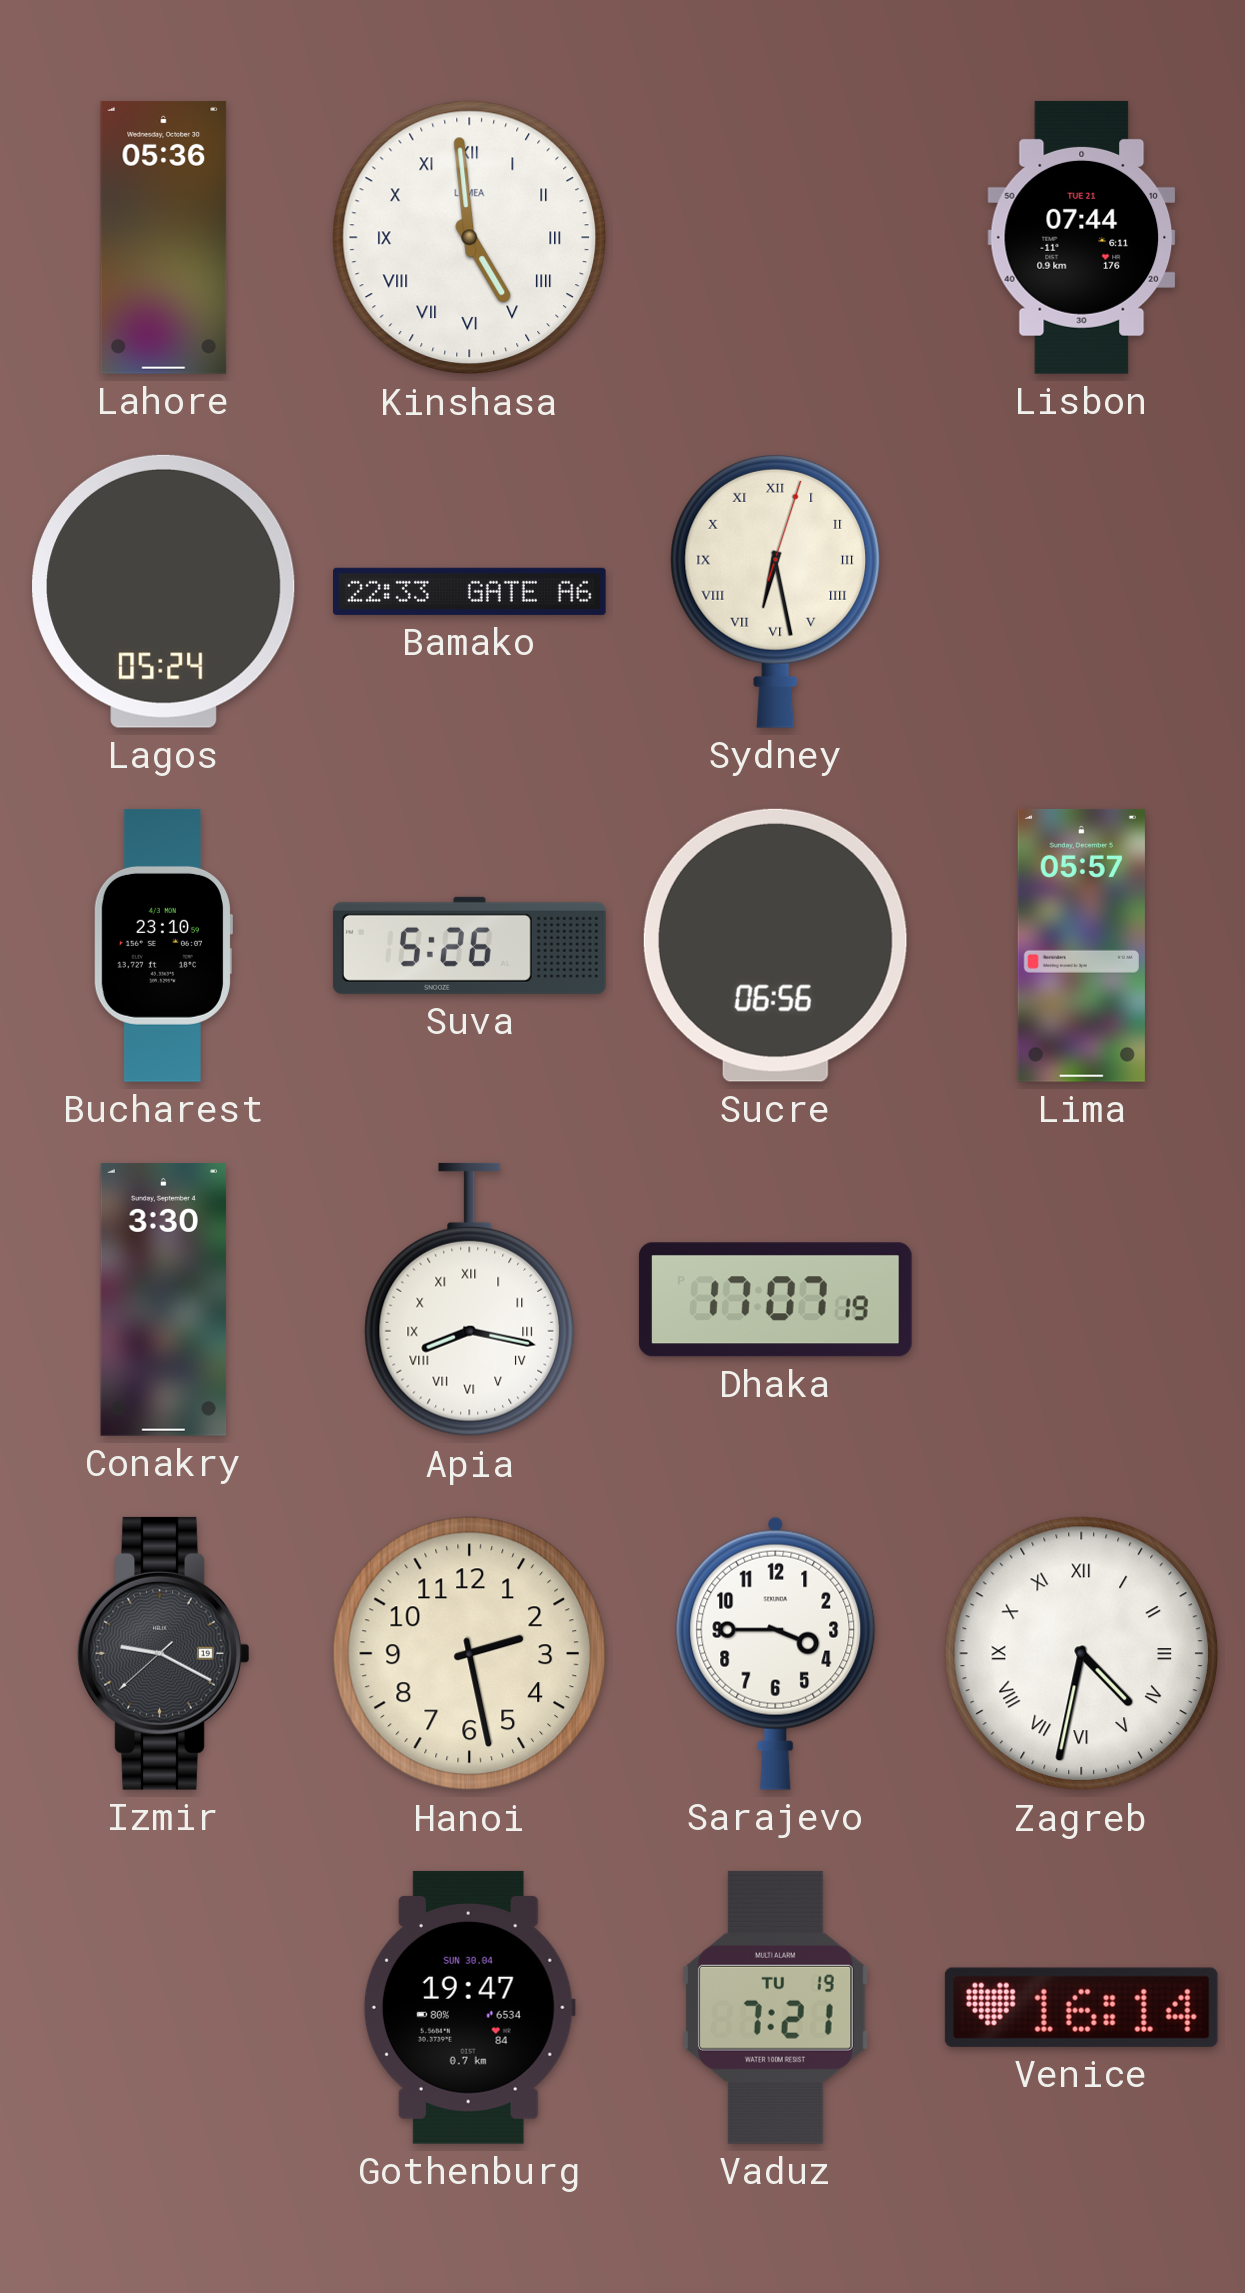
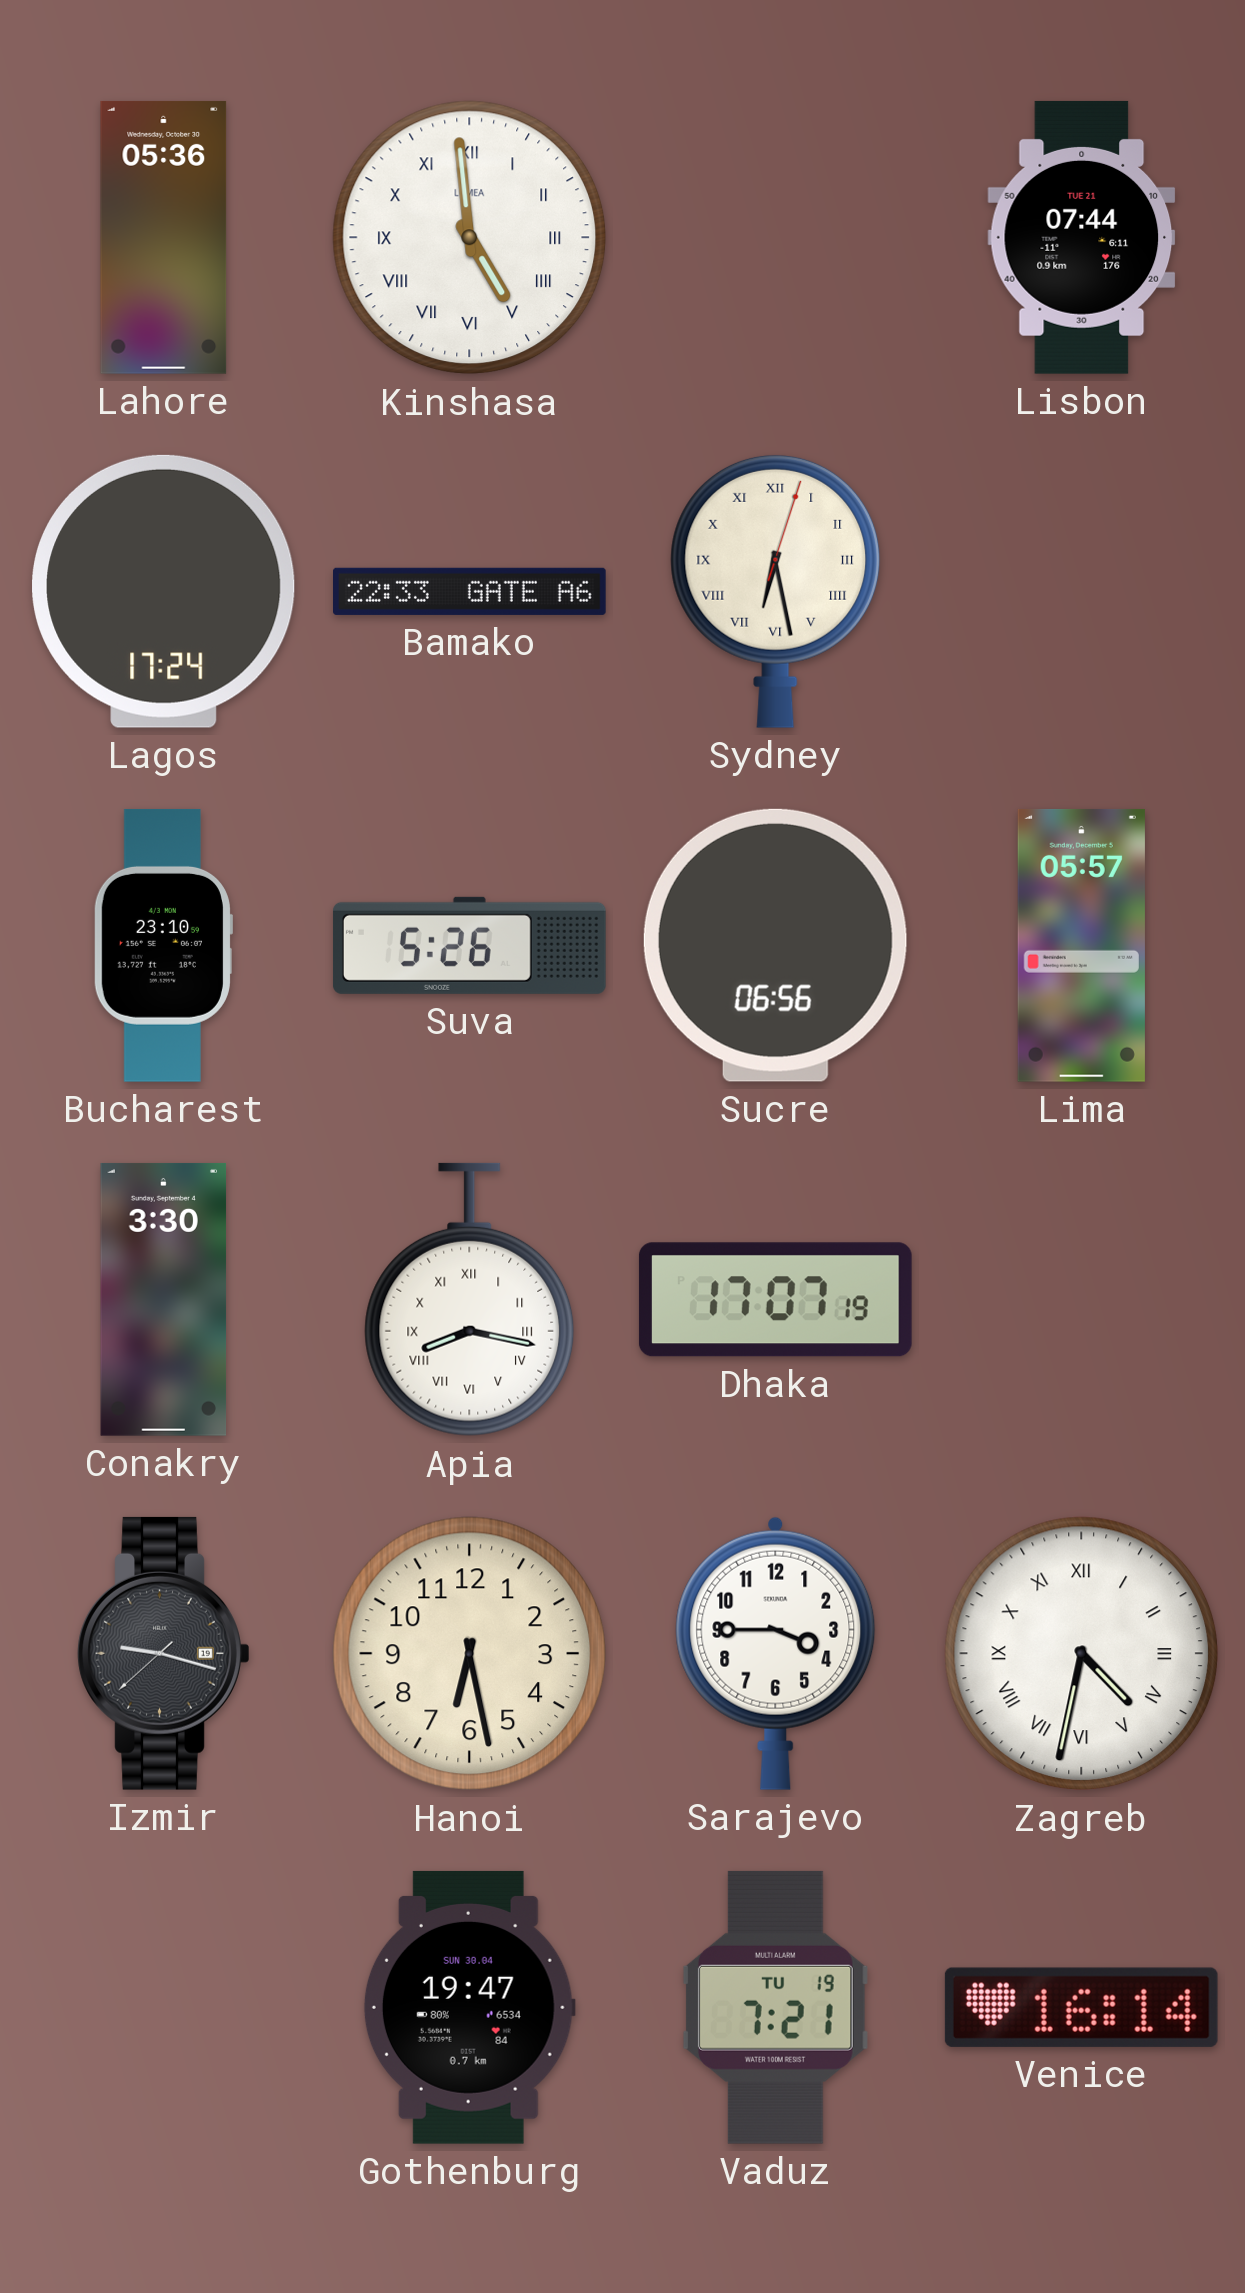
Lagos: 05:24 -> 17:24
Izmir: 9:19 -> 9:17
Hanoi: 2:28 -> 6:28
